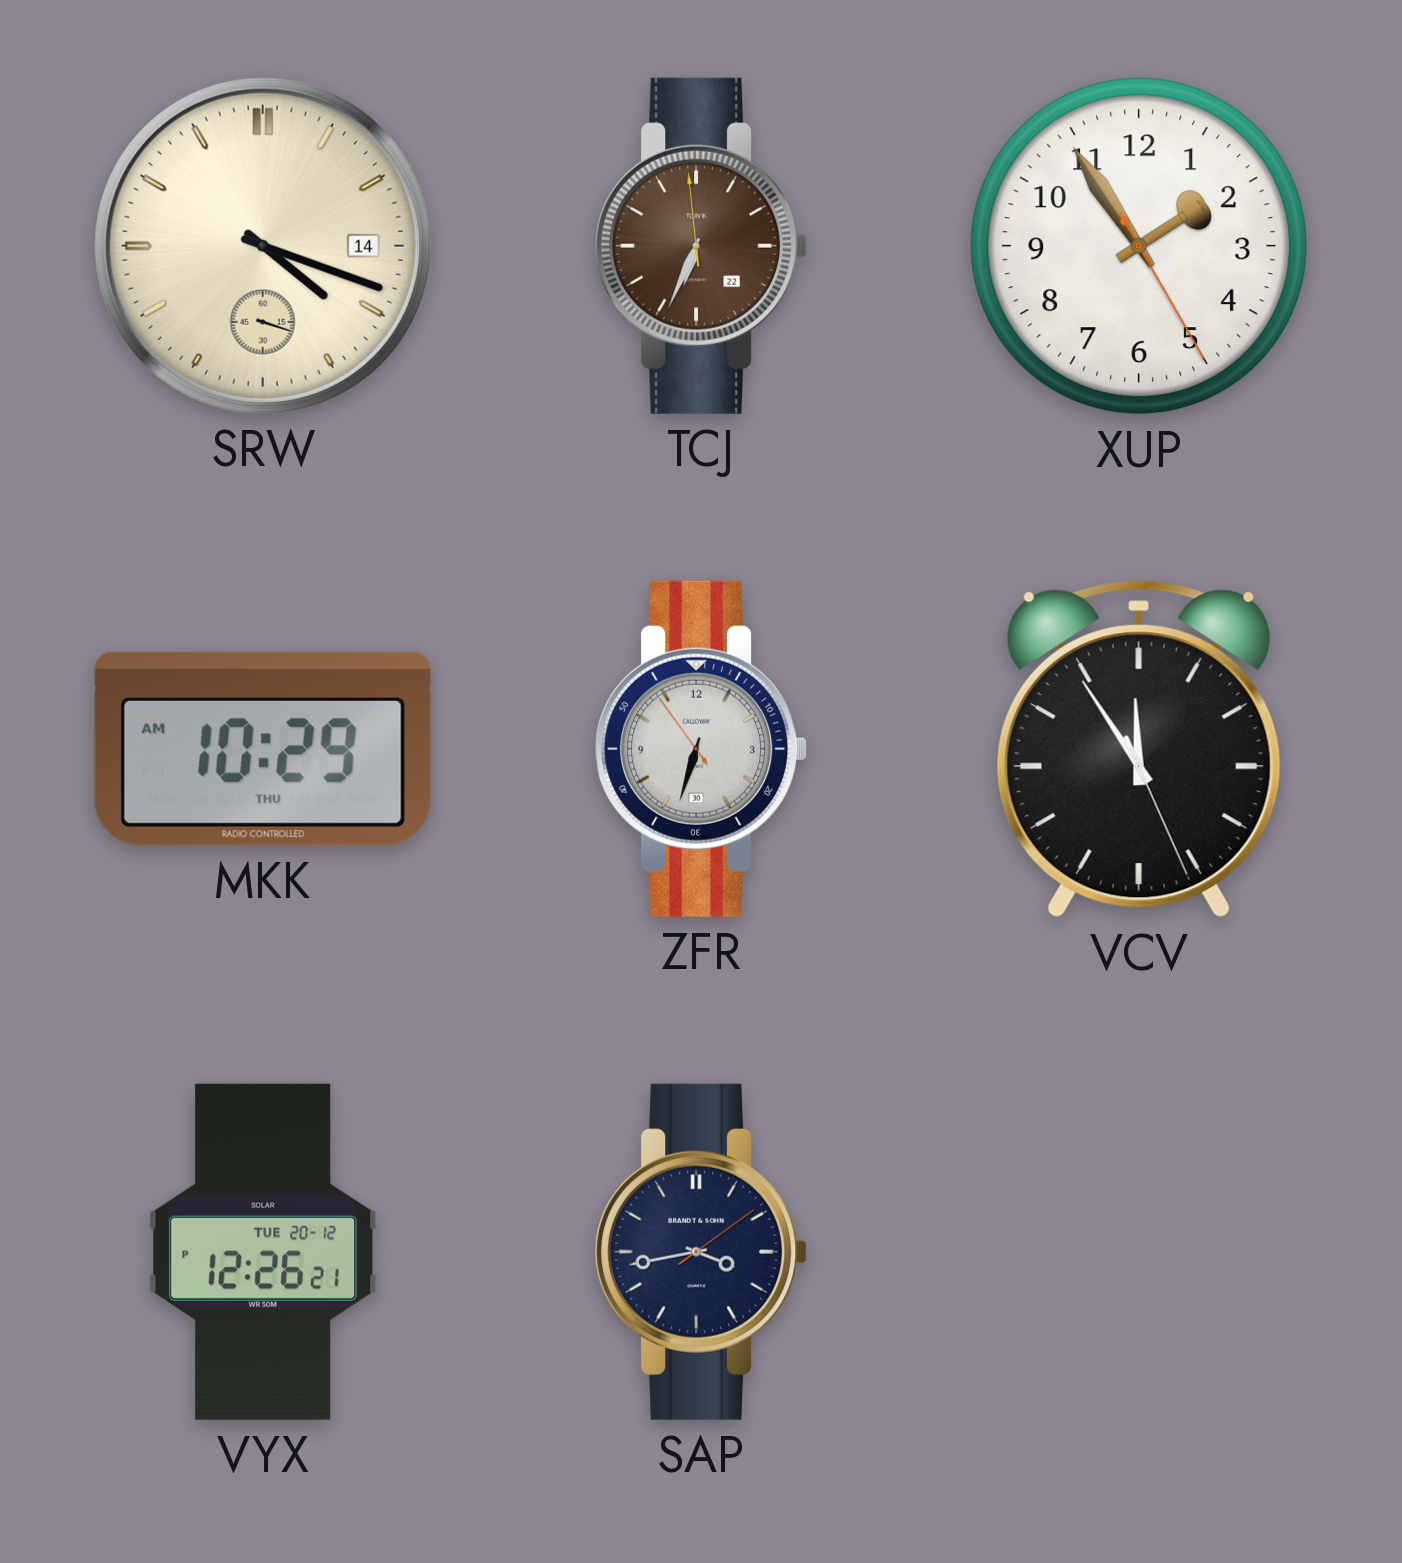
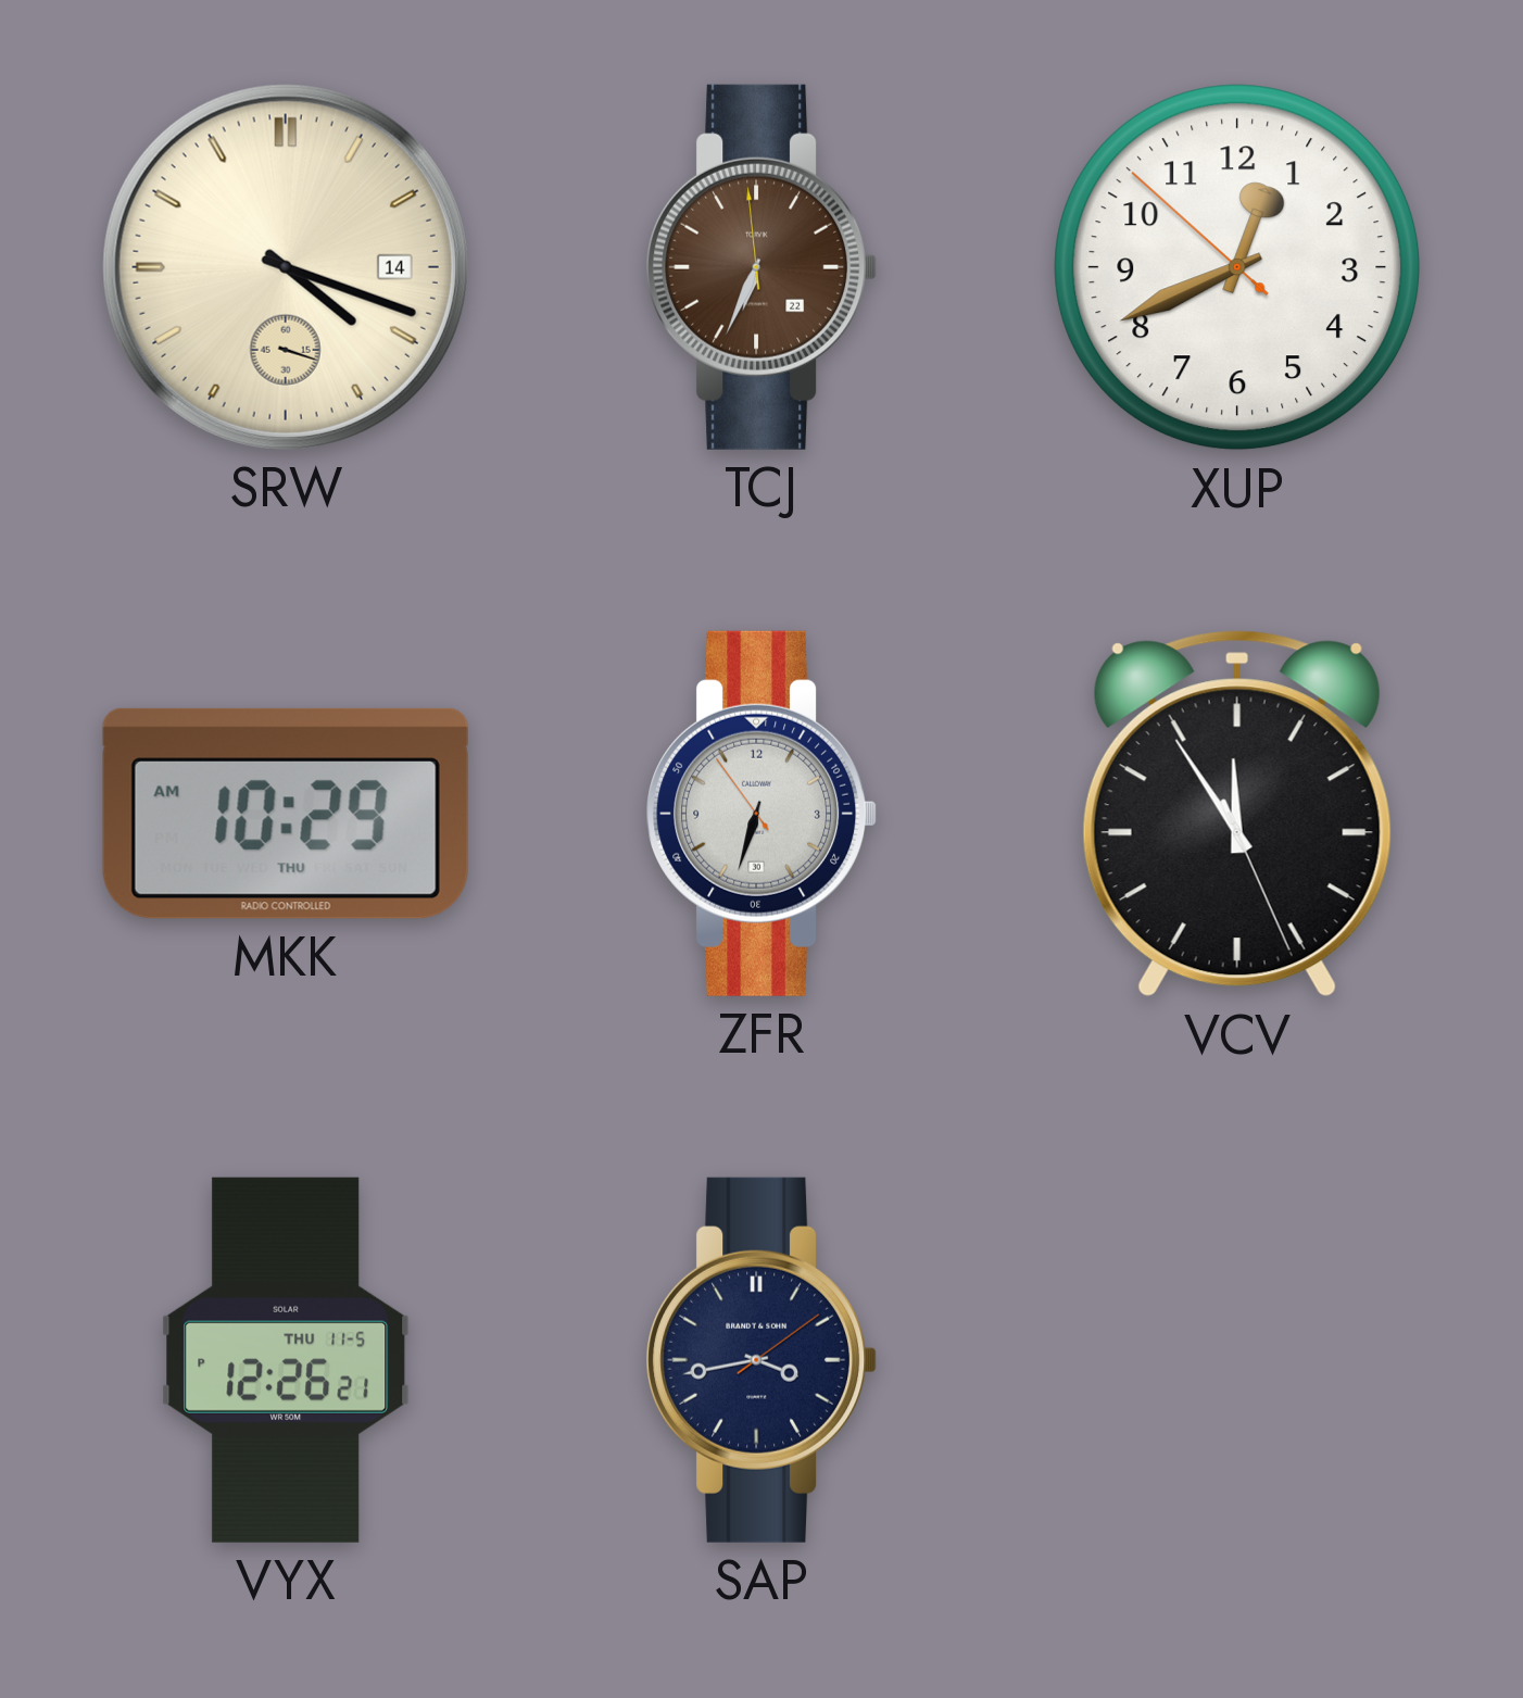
XUP: 1:54 -> 12:40
VYX date: TUE 20-12 -> THU 11-5
